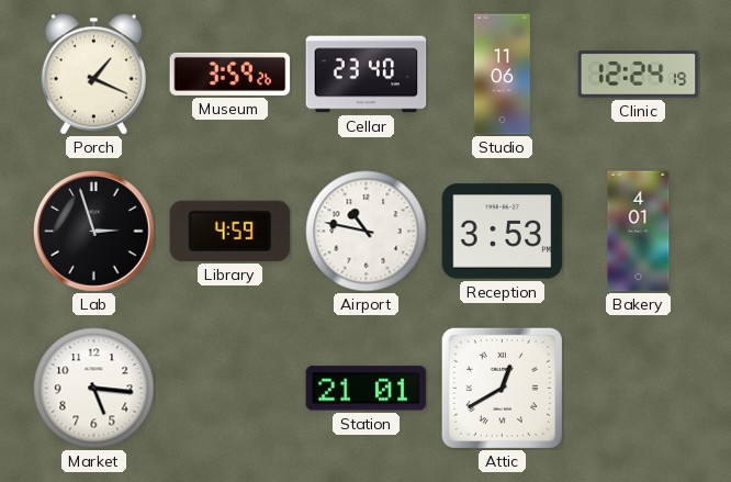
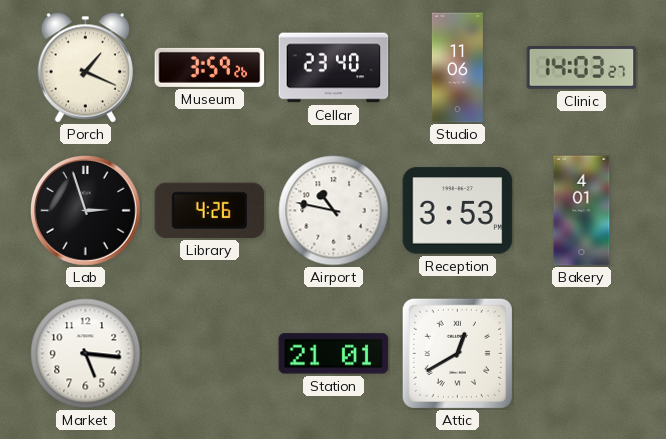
Clinic: 12:24 -> 14:03
Library: 4:59 -> 4:26
